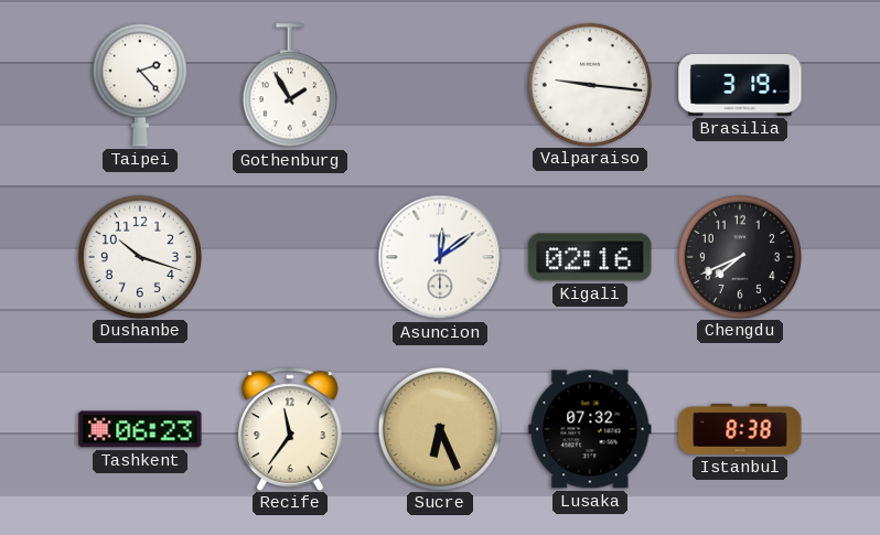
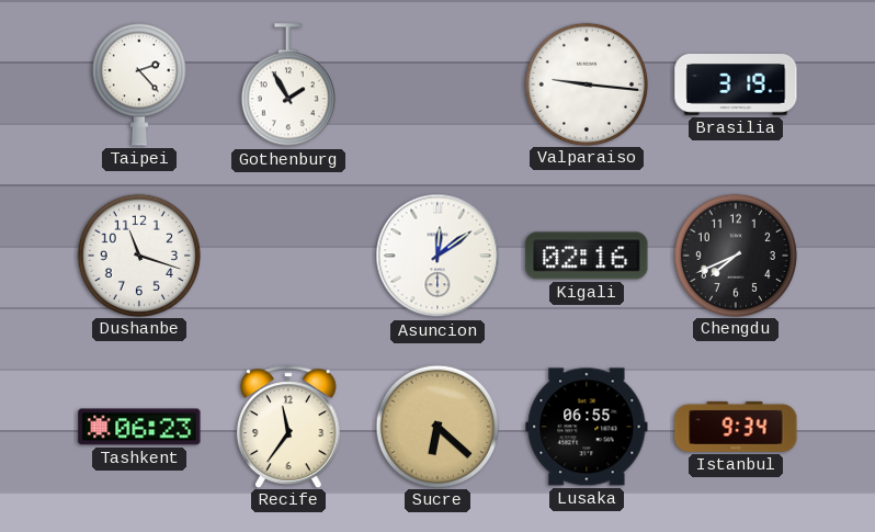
Dushanbe: 10:18 -> 11:18
Sucre: 6:26 -> 6:22
Lusaka: 07:32 -> 06:55
Istanbul: 8:38 -> 9:34
